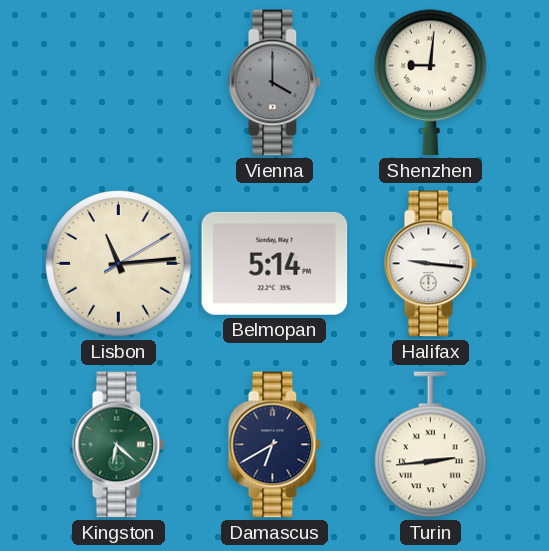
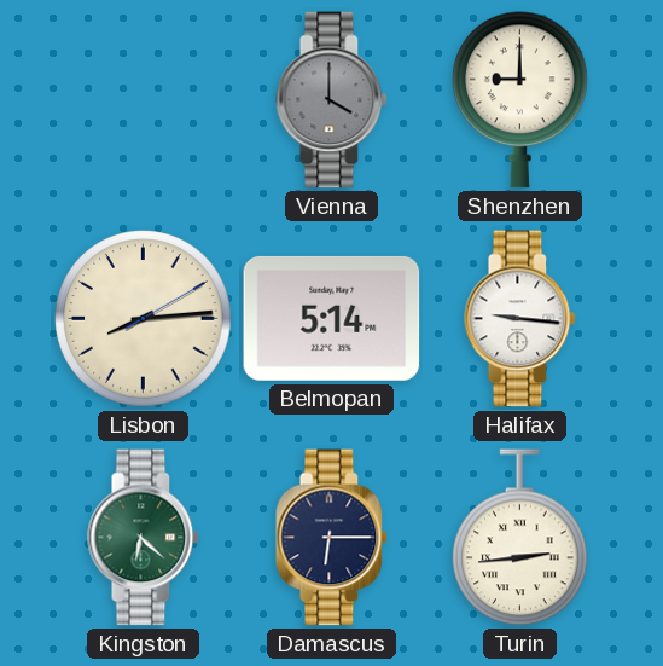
Shenzhen: 9:01 -> 9:00
Lisbon: 11:14 -> 8:14
Damascus: 6:40 -> 6:15
